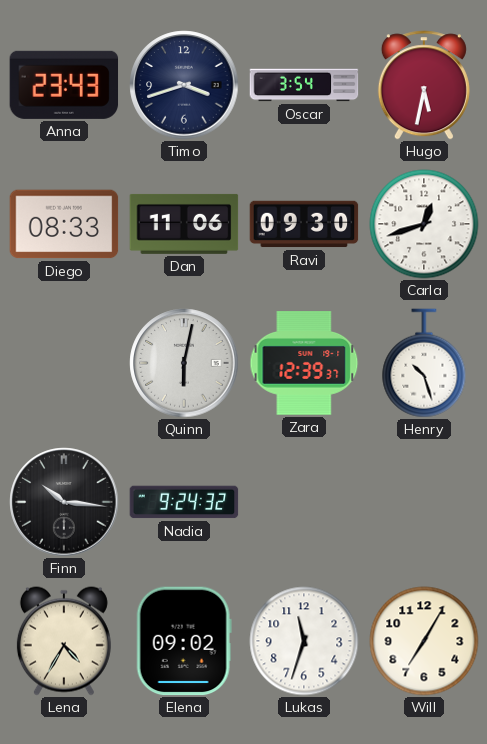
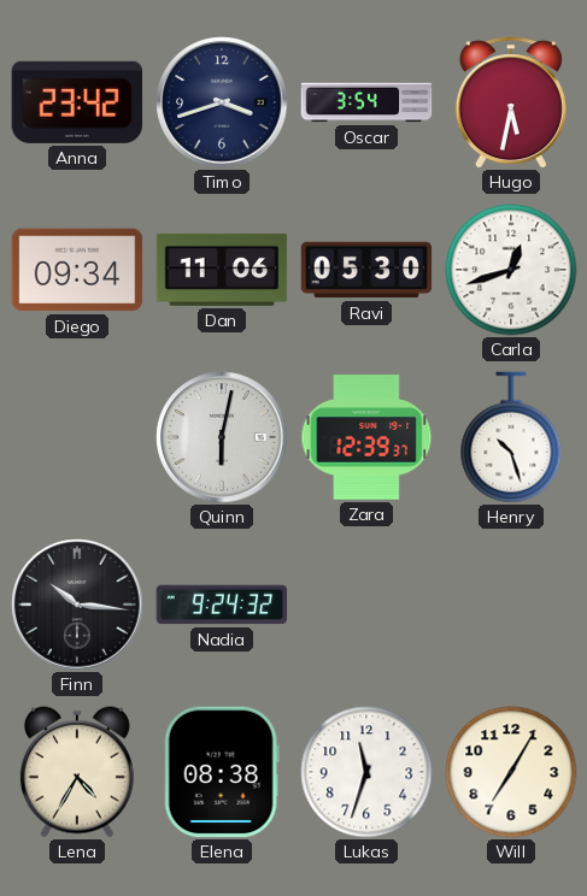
Anna: 23:43 -> 23:42
Diego: 08:33 -> 09:34
Ravi: 09:30 -> 05:30
Elena: 09:02 -> 08:38
